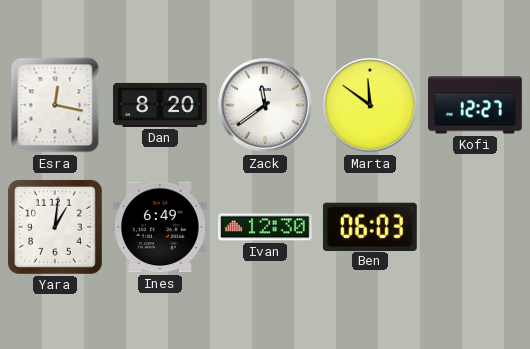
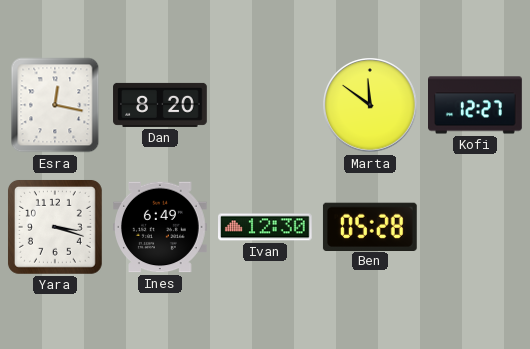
Zack: 11:39 -> none
Yara: 1:01 -> 3:18
Ben: 06:03 -> 05:28
